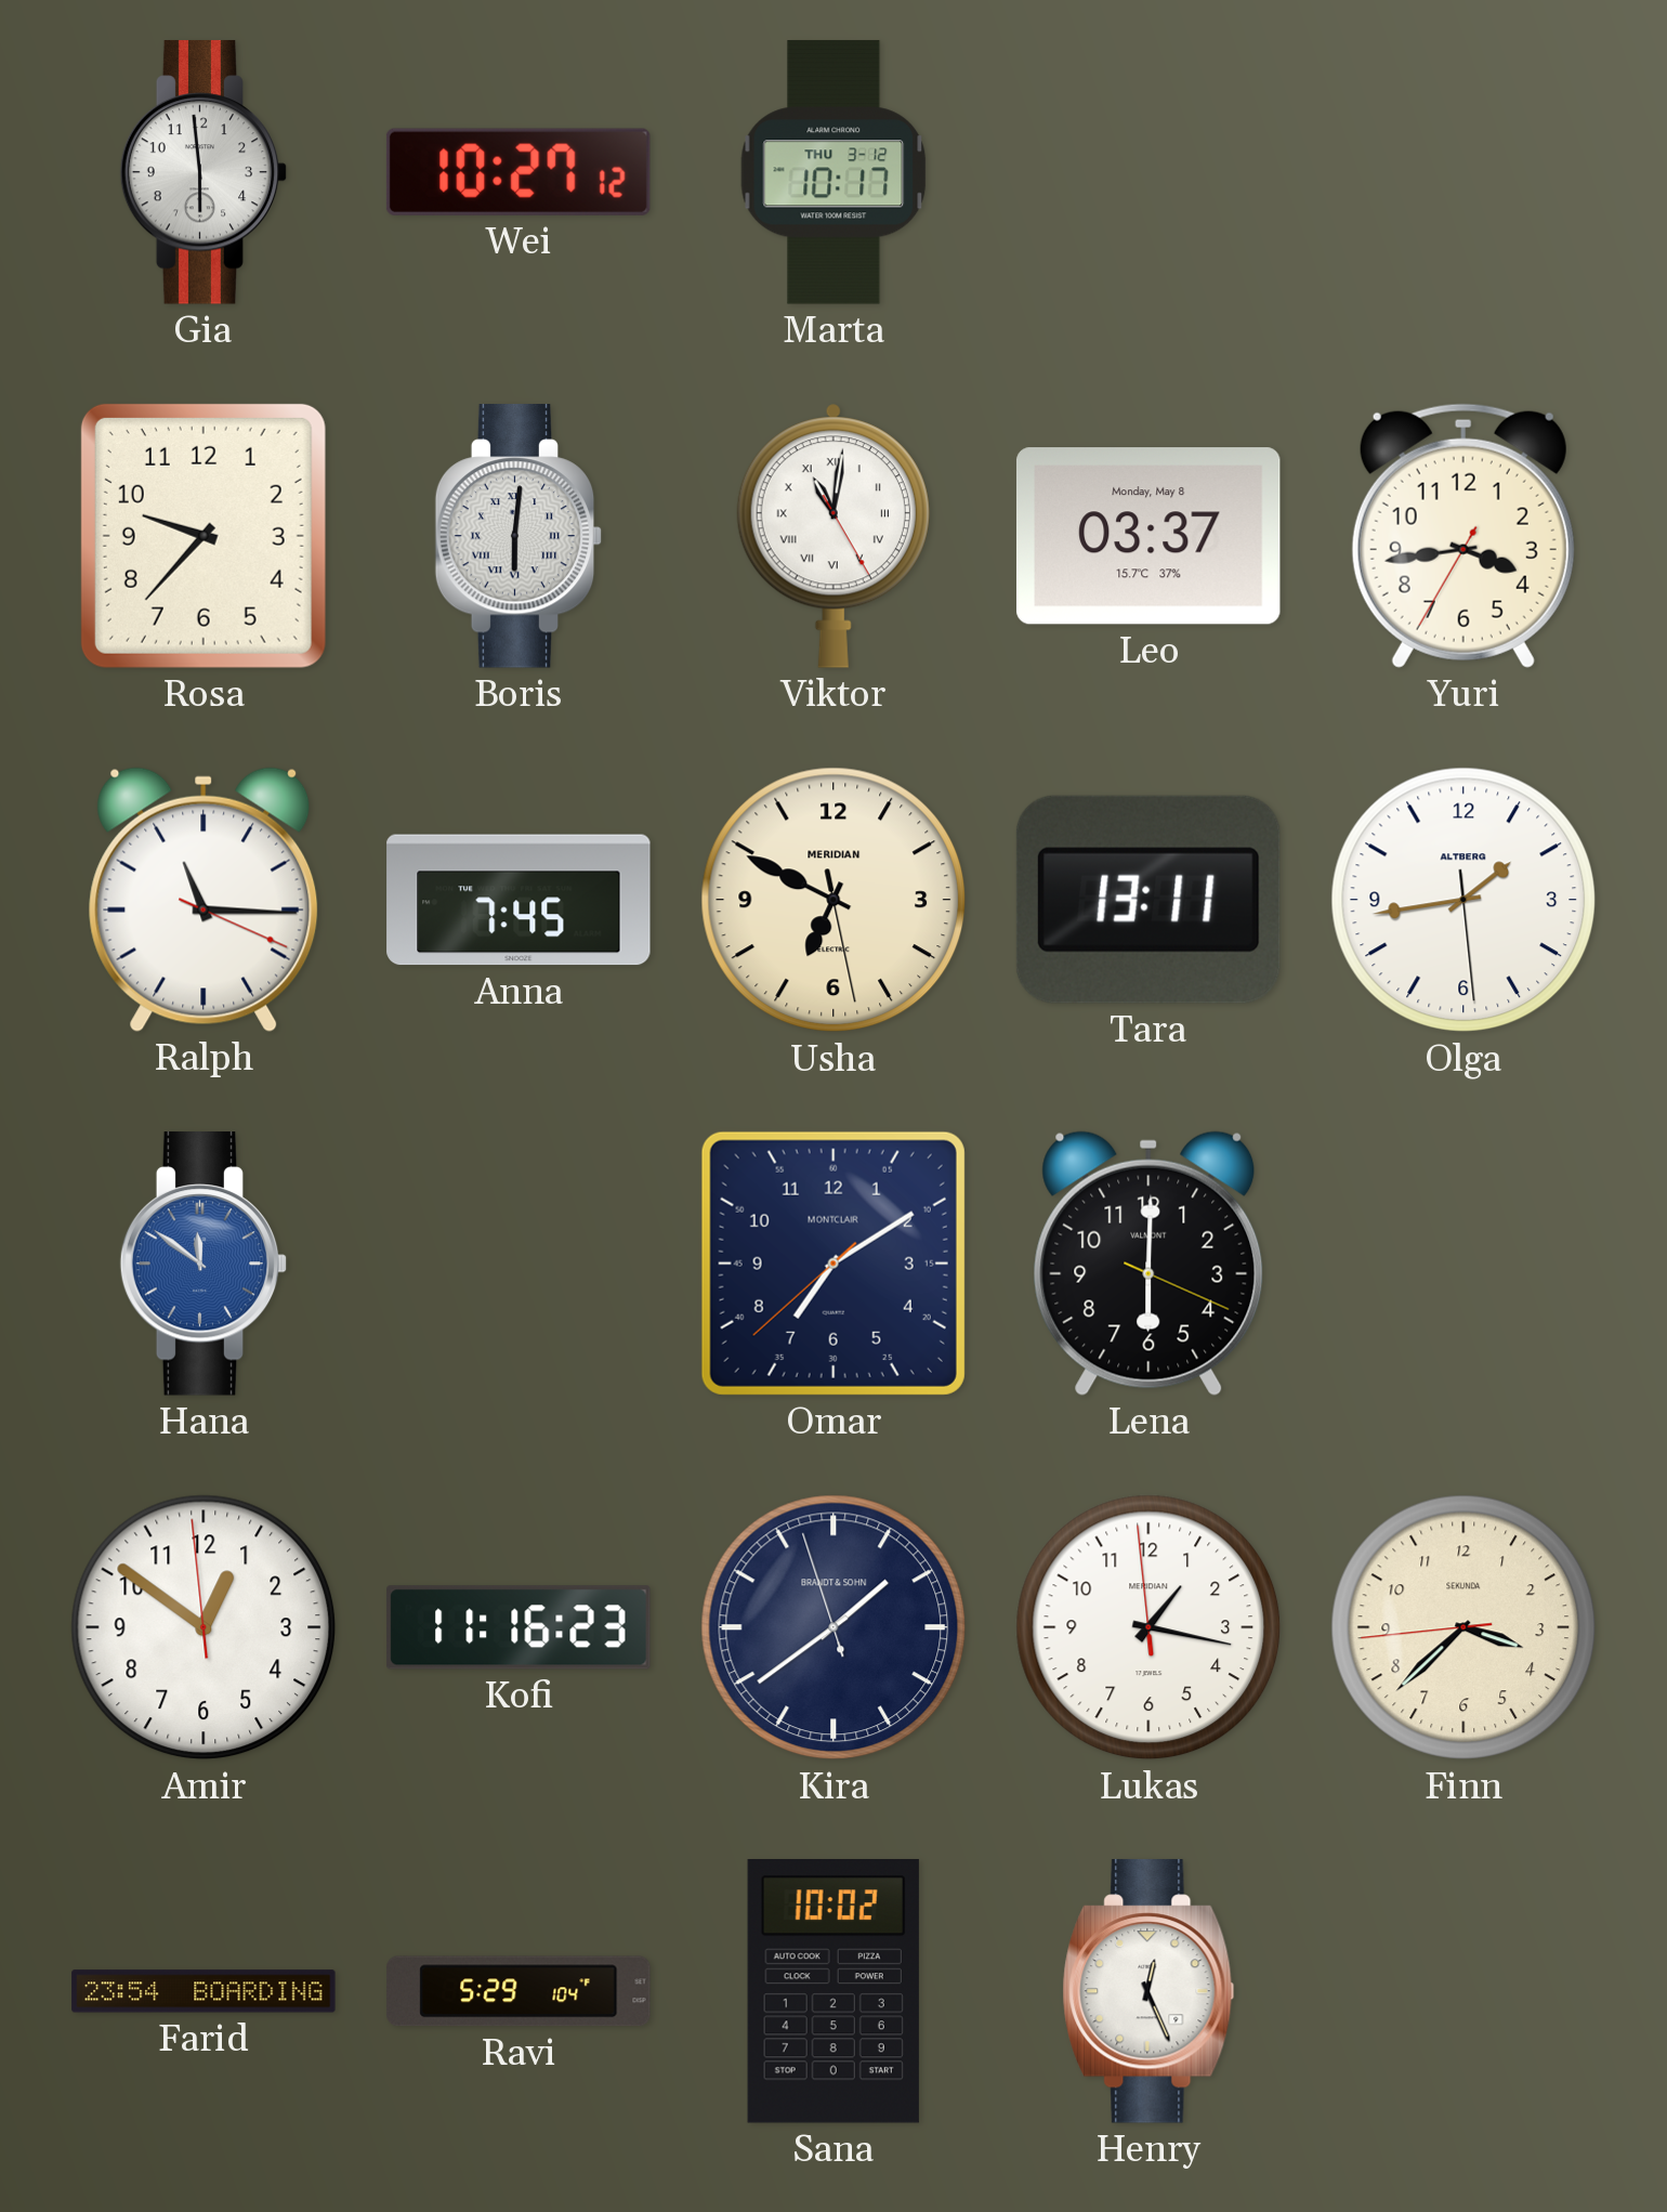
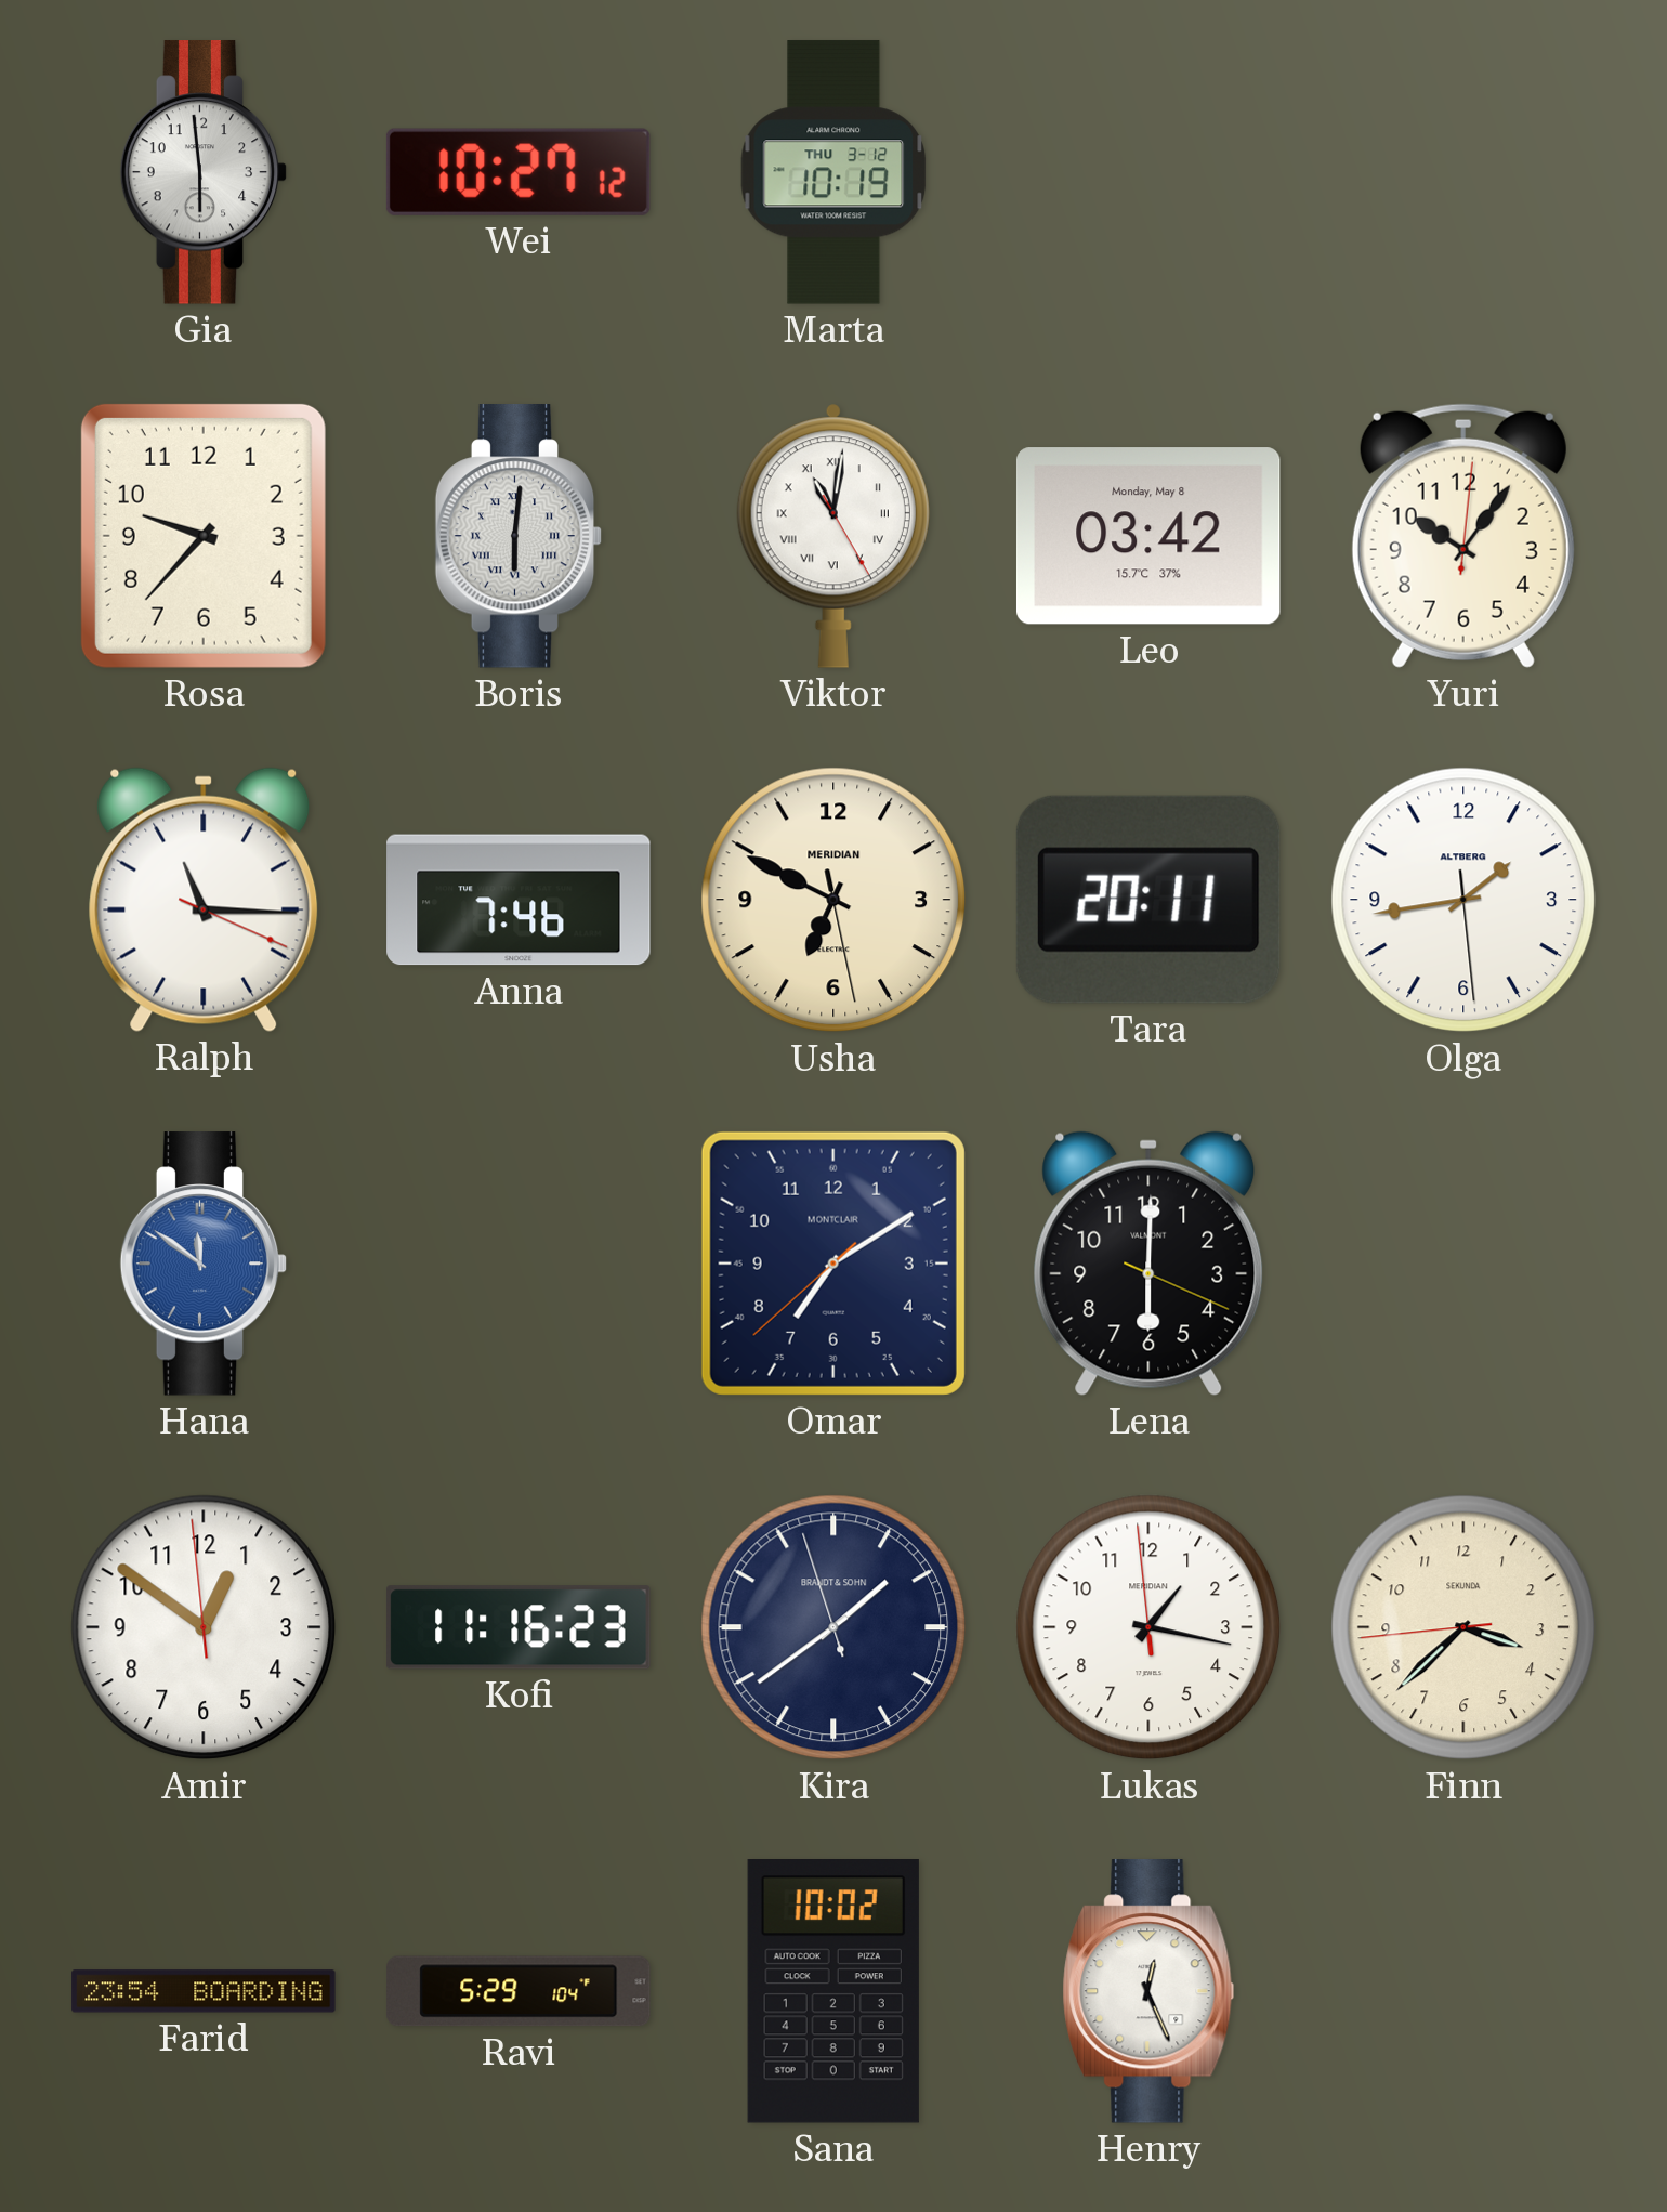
Marta: 10:17 -> 10:19
Leo: 03:37 -> 03:42
Yuri: 3:43 -> 10:06
Anna: 7:45 -> 7:46
Tara: 13:11 -> 20:11
